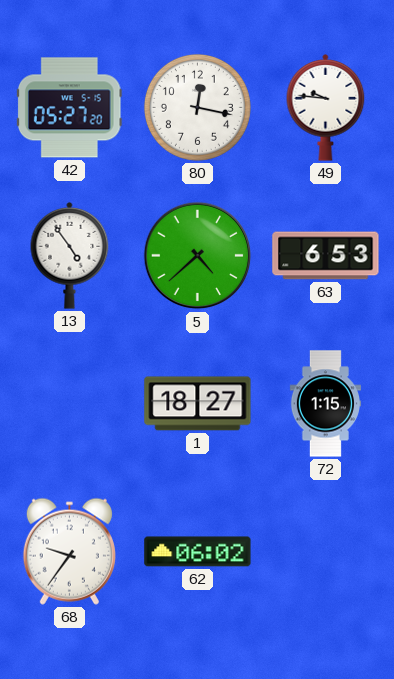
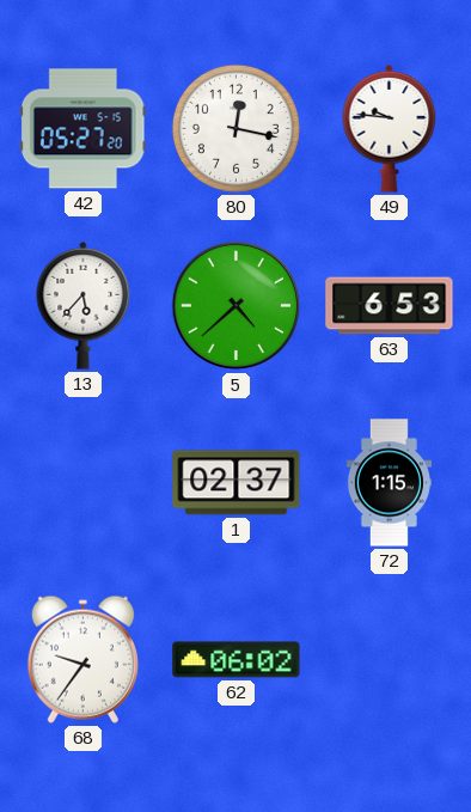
13: 4:54 -> 5:37
1: 18:27 -> 02:37
